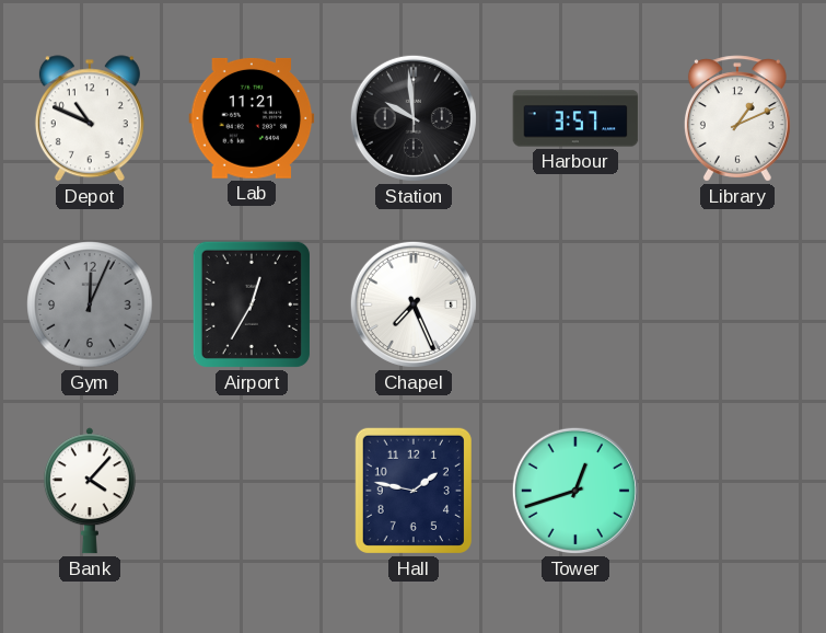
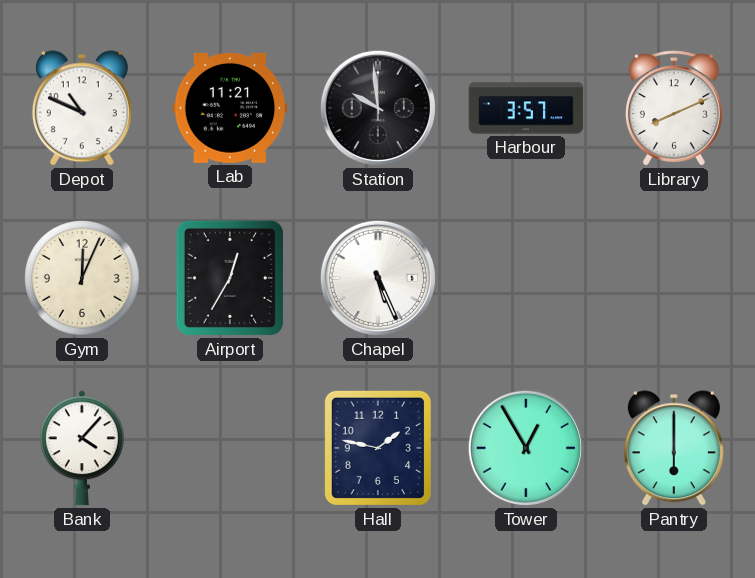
Library: 1:11 -> 8:11
Gym dial: grey -> cream
Chapel: 7:26 -> 5:26
Tower: 12:42 -> 12:55
Pantry: none -> 6:00
